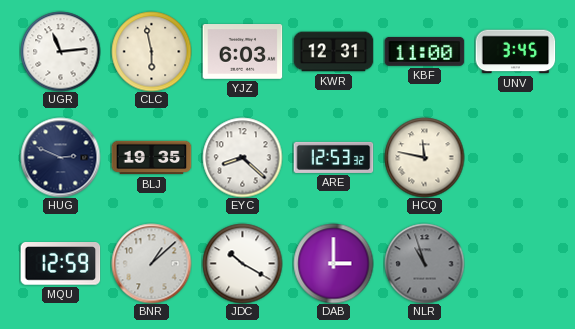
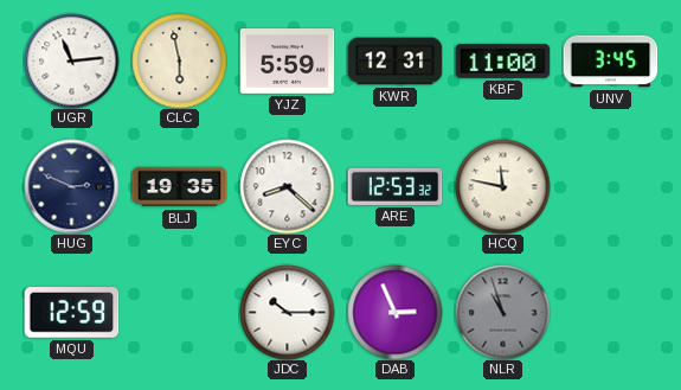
YJZ: 6:03 -> 5:59
BNR: 1:08 -> none
JDC: 10:20 -> 10:15
DAB: 3:00 -> 2:56
